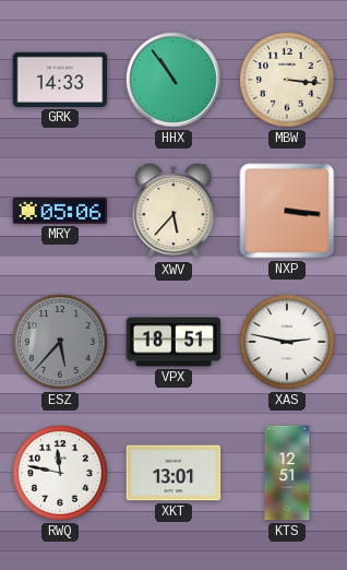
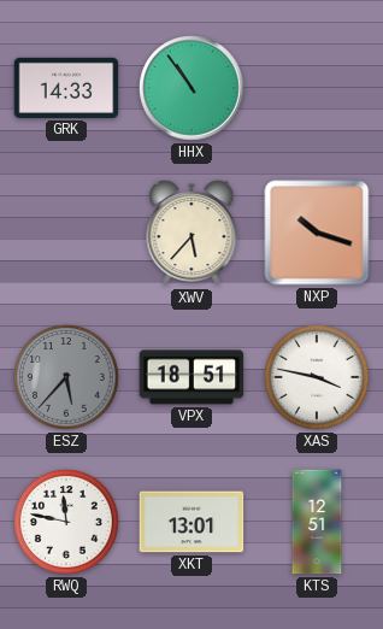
MBW: 3:16 -> none
MRY: 05:06 -> none
NXP: 3:16 -> 10:18
XAS: 2:47 -> 3:47
